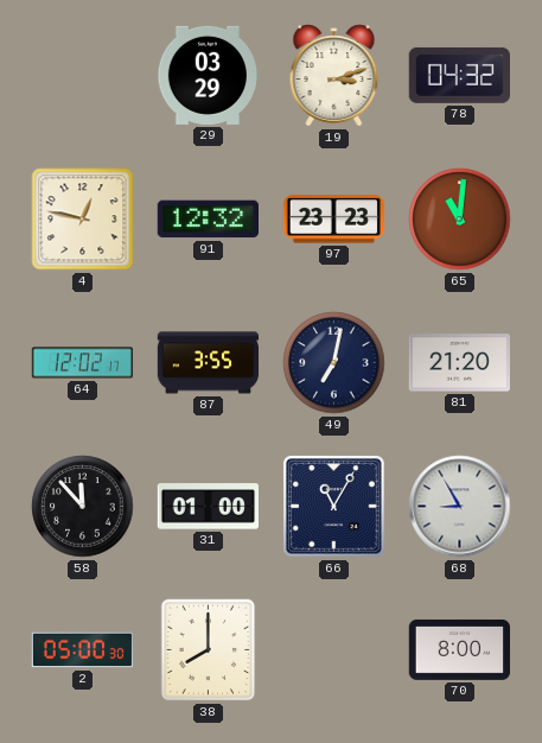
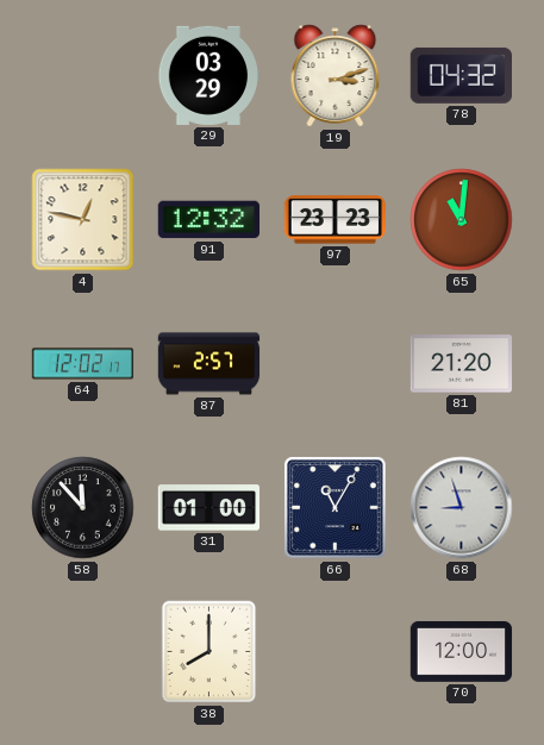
87: 3:55 -> 2:57
49: 7:02 -> none
68: 8:55 -> 8:57
2: 05:00 -> none
70: 8:00 -> 12:00
